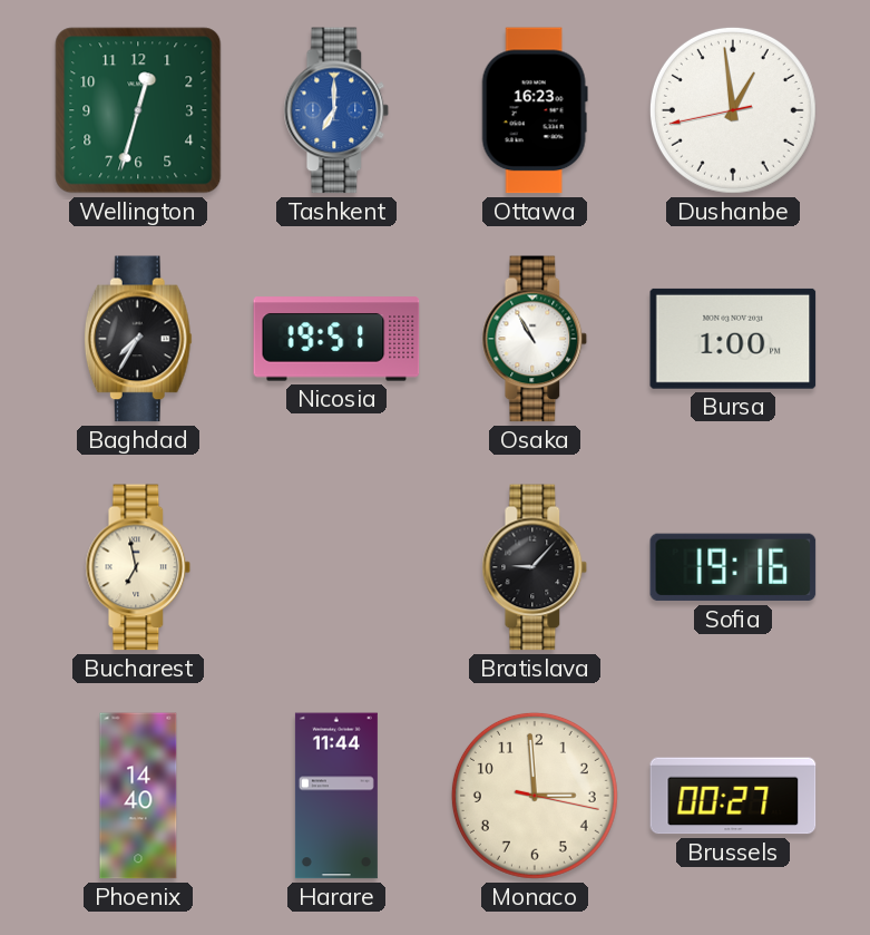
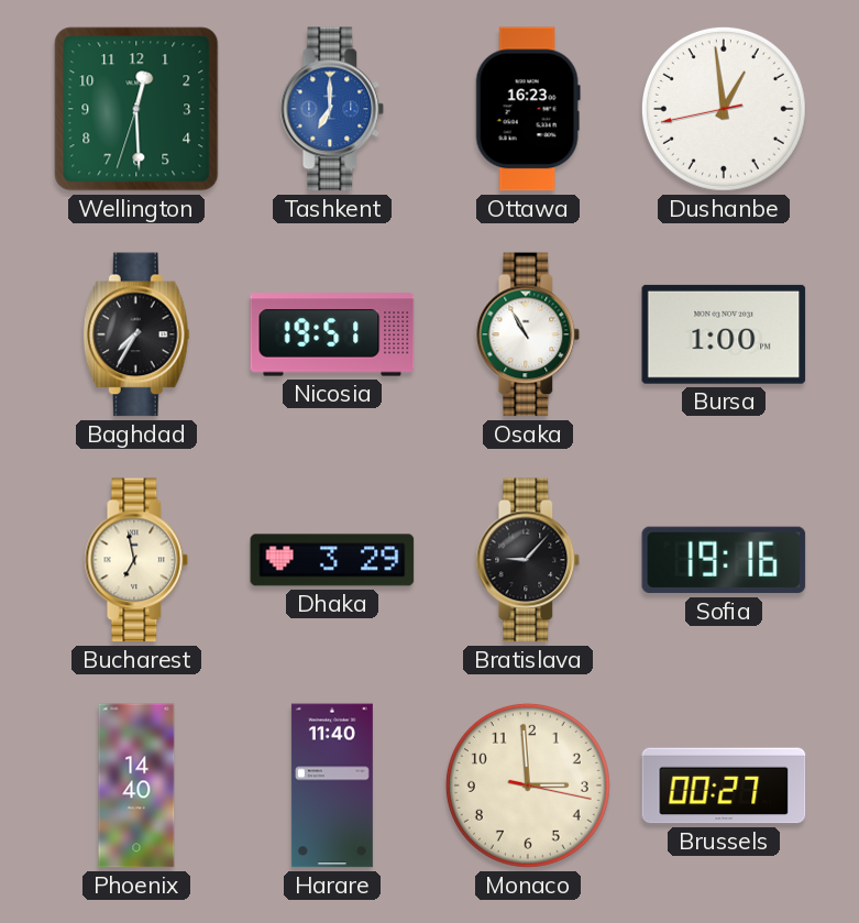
Wellington: 12:32 -> 12:29
Dhaka: none -> 3:29
Harare: 11:44 -> 11:40
